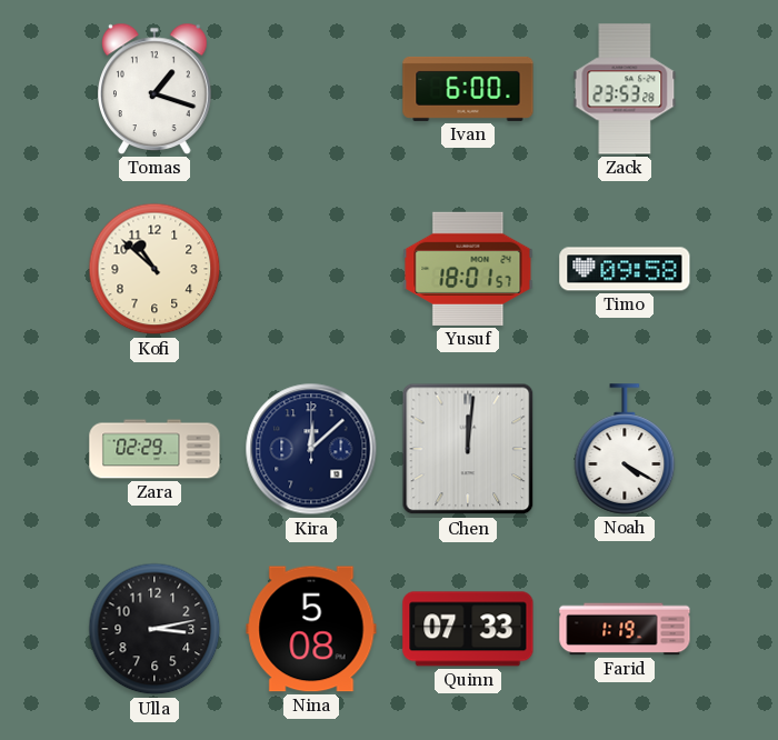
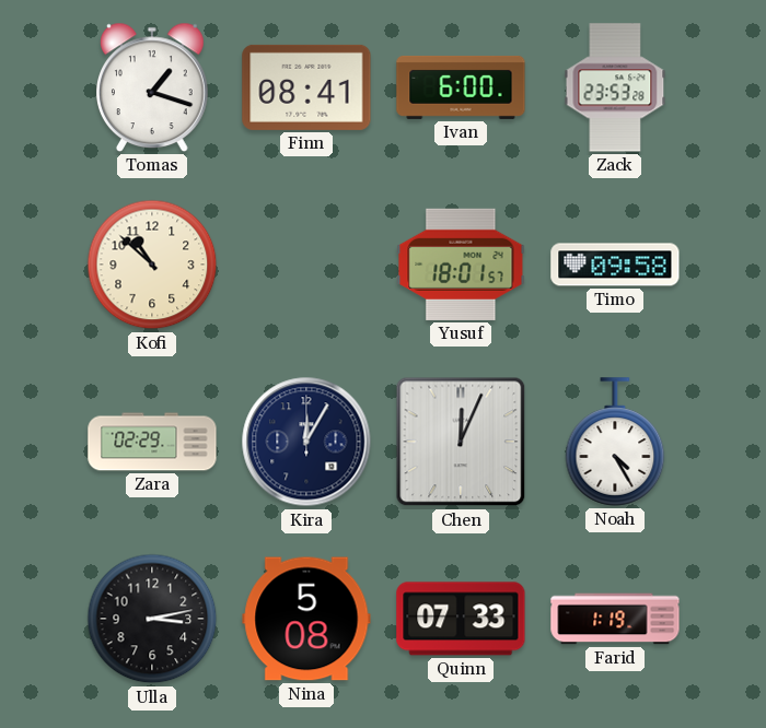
Finn: none -> 08:41
Kira: 12:08 -> 12:05
Chen: 12:01 -> 12:04
Noah: 4:20 -> 4:25
